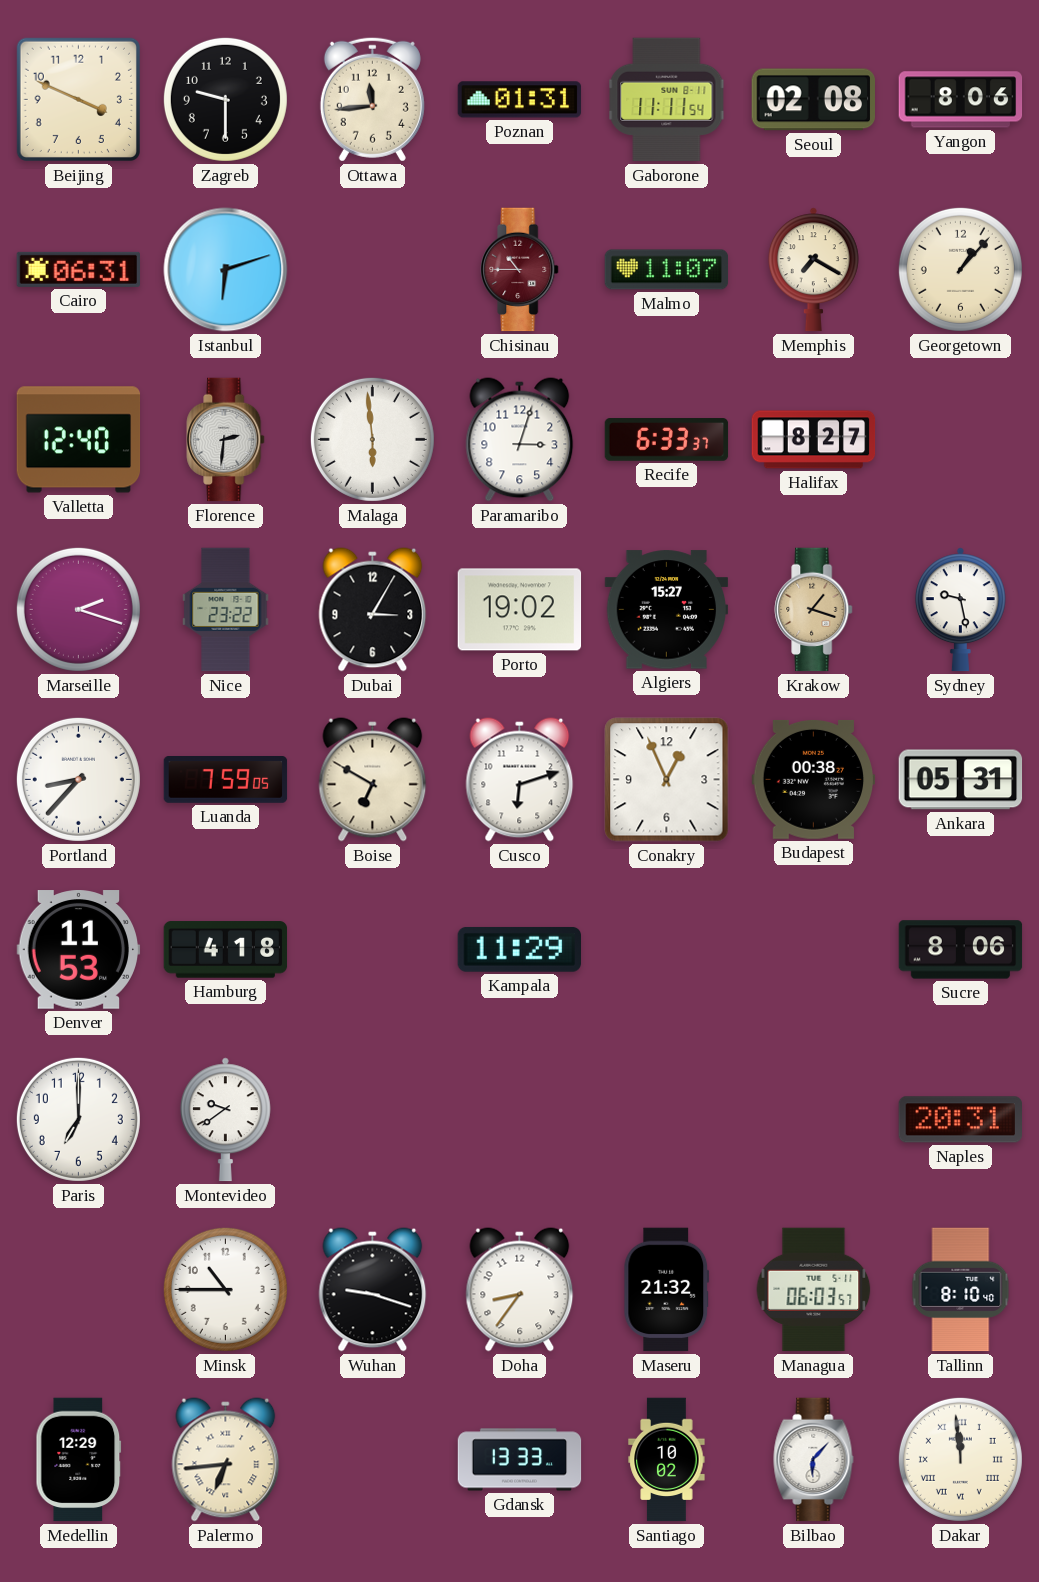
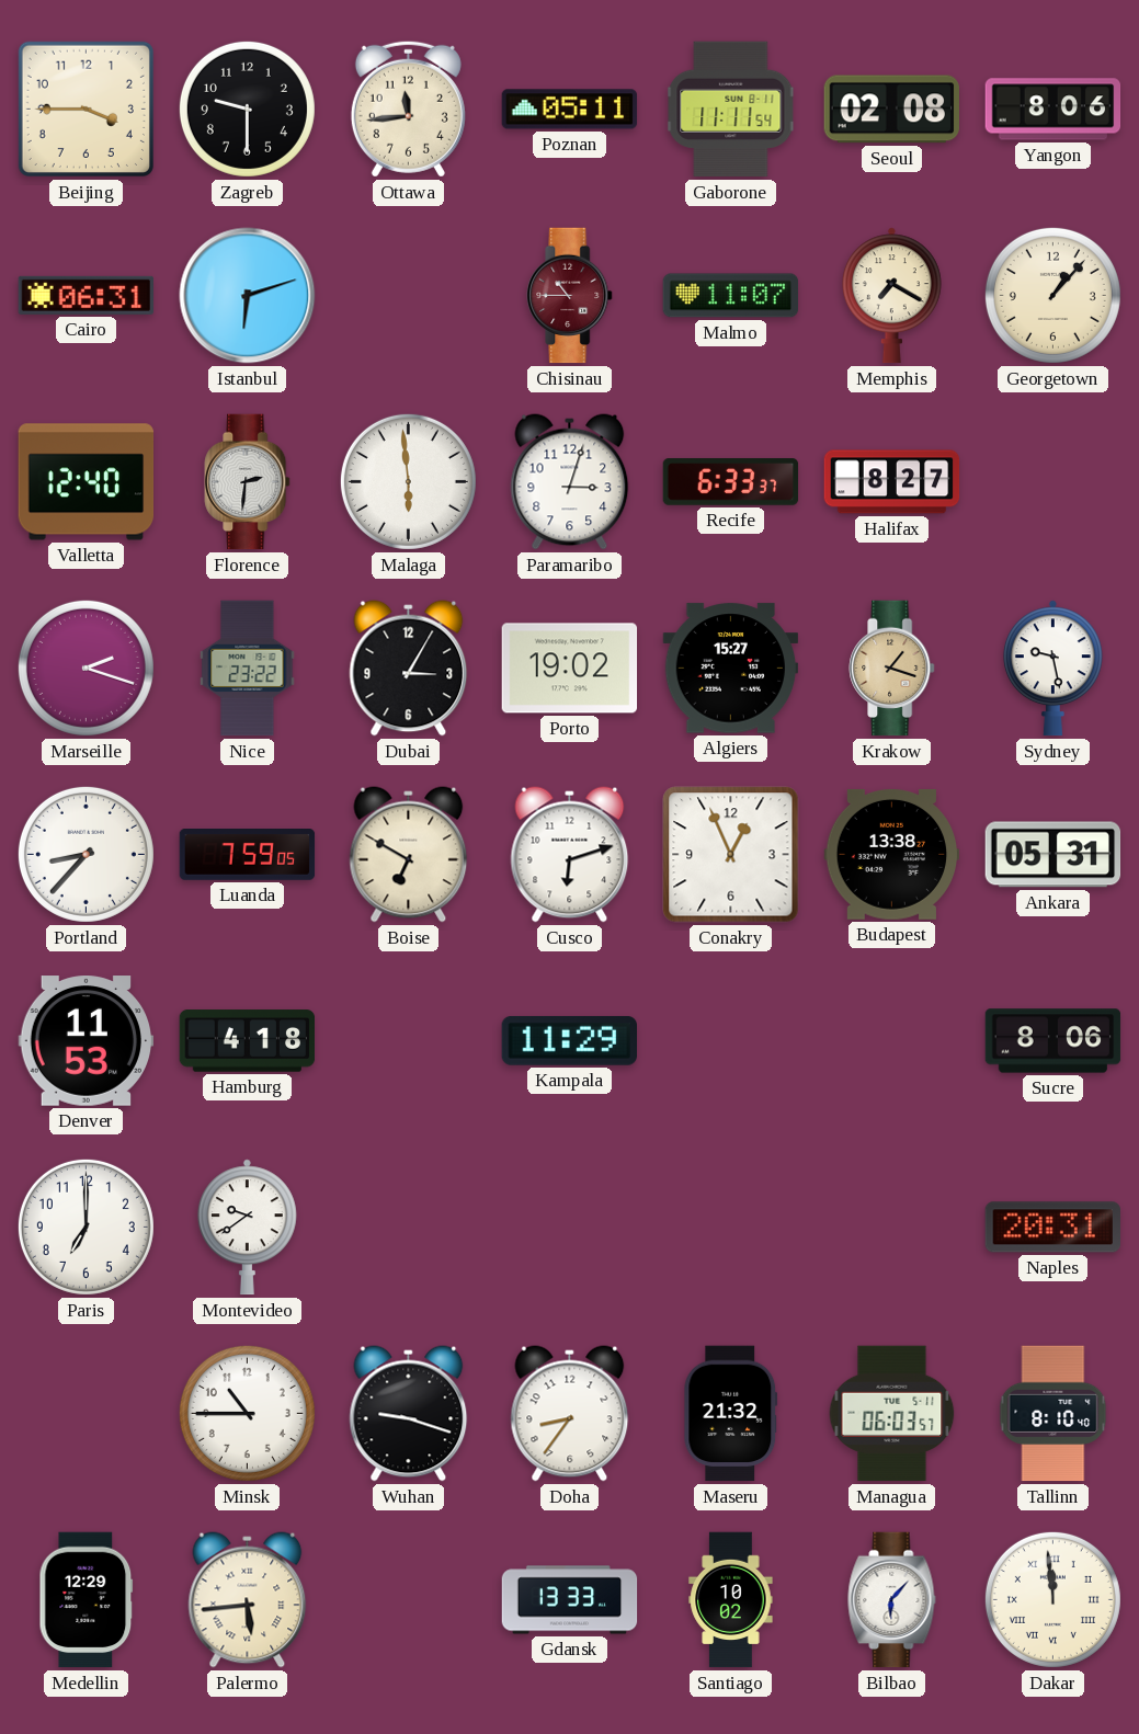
Beijing: 3:49 -> 3:45
Poznan: 01:31 -> 05:11
Budapest: 00:38 -> 13:38
Palermo: 6:44 -> 5:44
